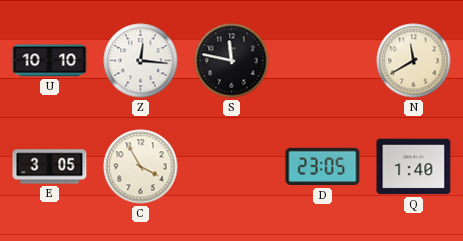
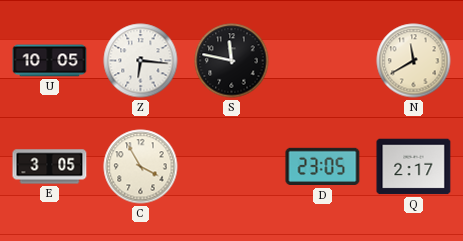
U: 10:10 -> 10:05
Z: 12:16 -> 6:16
Q: 1:40 -> 2:17
